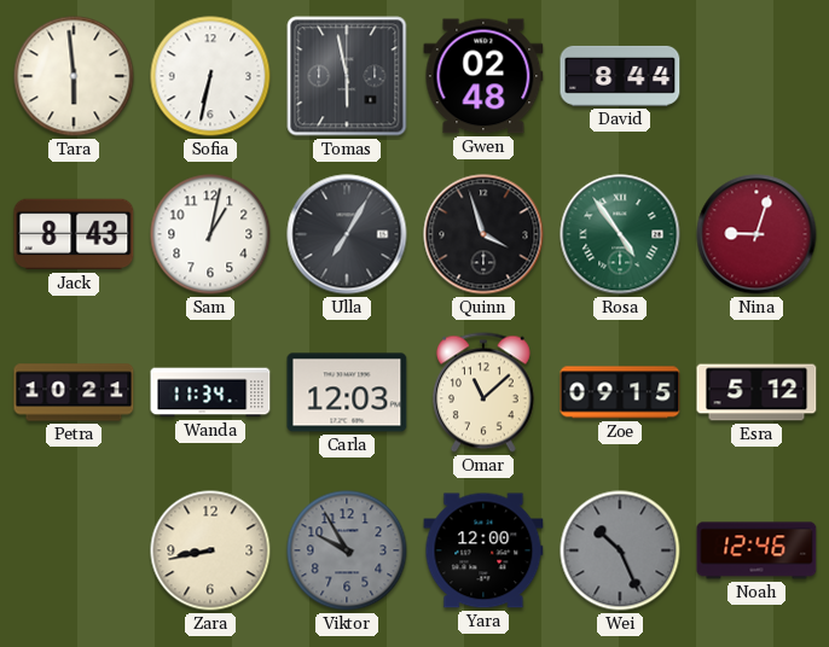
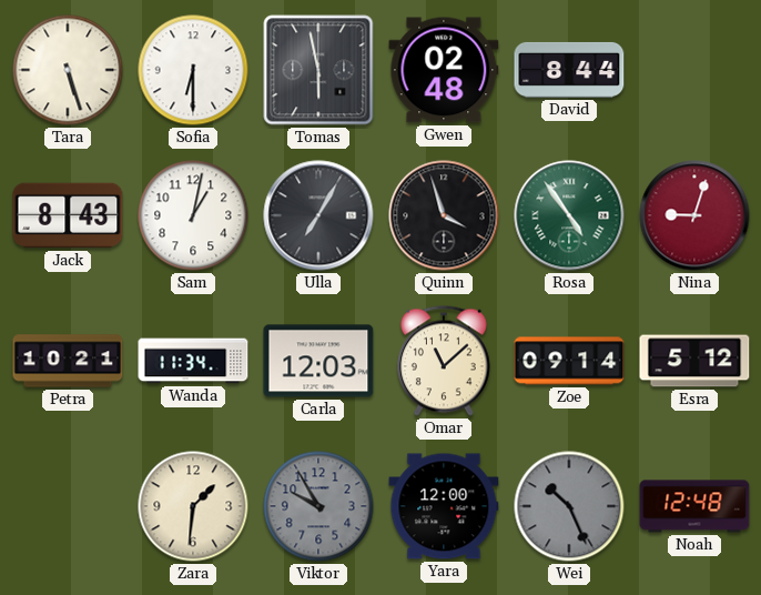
Tara: 5:59 -> 5:27
Sofia: 6:32 -> 6:30
Zoe: 09:15 -> 09:14
Zara: 8:43 -> 1:31
Noah: 12:46 -> 12:48
